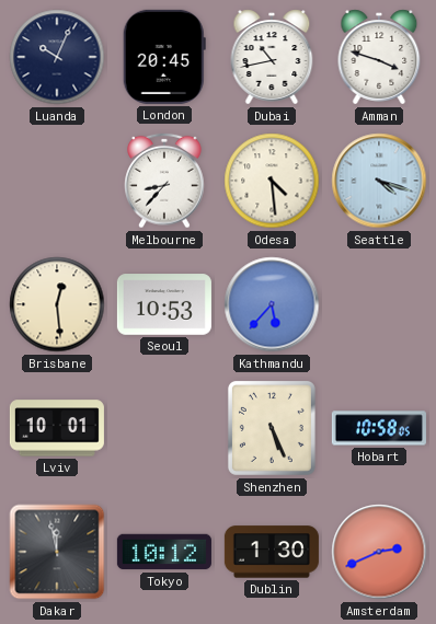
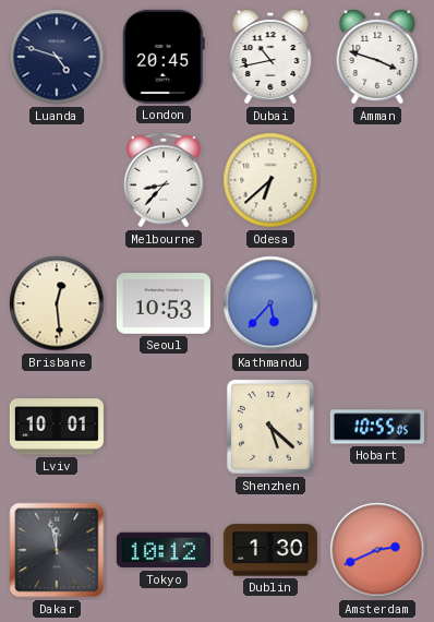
Luanda: 10:04 -> 4:48
Odesa: 4:29 -> 6:38
Seattle: 4:18 -> none
Shenzhen: 5:26 -> 5:22
Hobart: 10:58 -> 10:55
